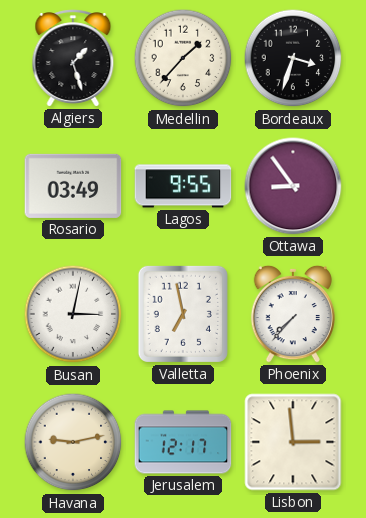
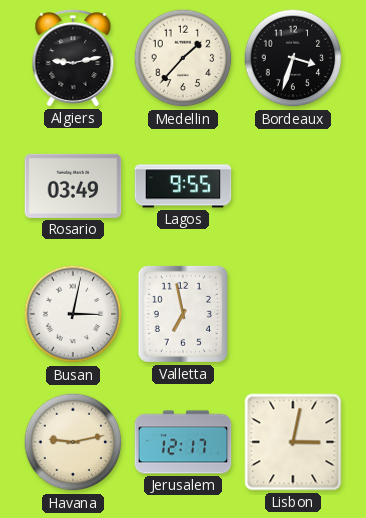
Algiers: 1:27 -> 9:13
Ottawa: 8:54 -> none
Phoenix: 7:37 -> none
Lisbon: 2:59 -> 3:02
